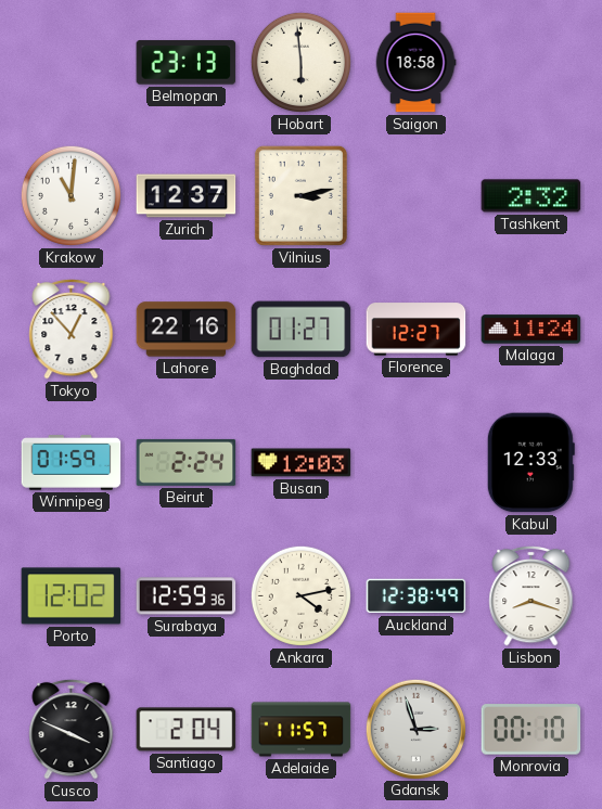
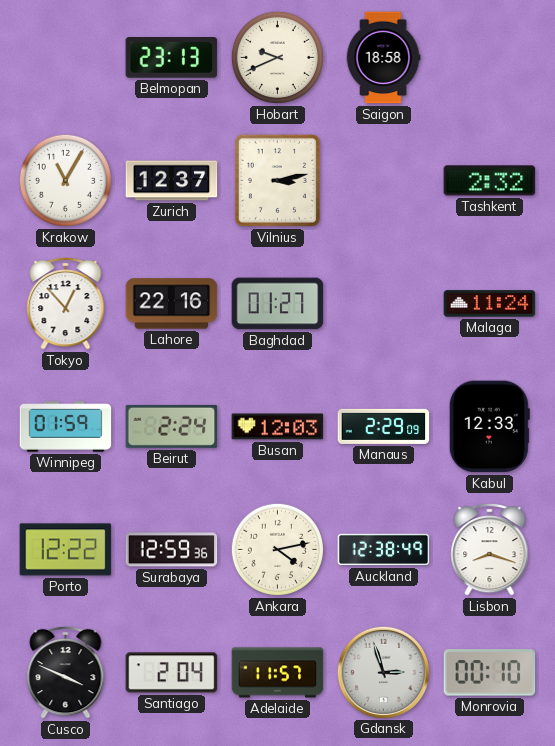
Hobart: 5:59 -> 9:41
Krakow: 11:01 -> 11:05
Florence: 12:27 -> none
Manaus: none -> 2:29
Porto: 12:02 -> 12:22
